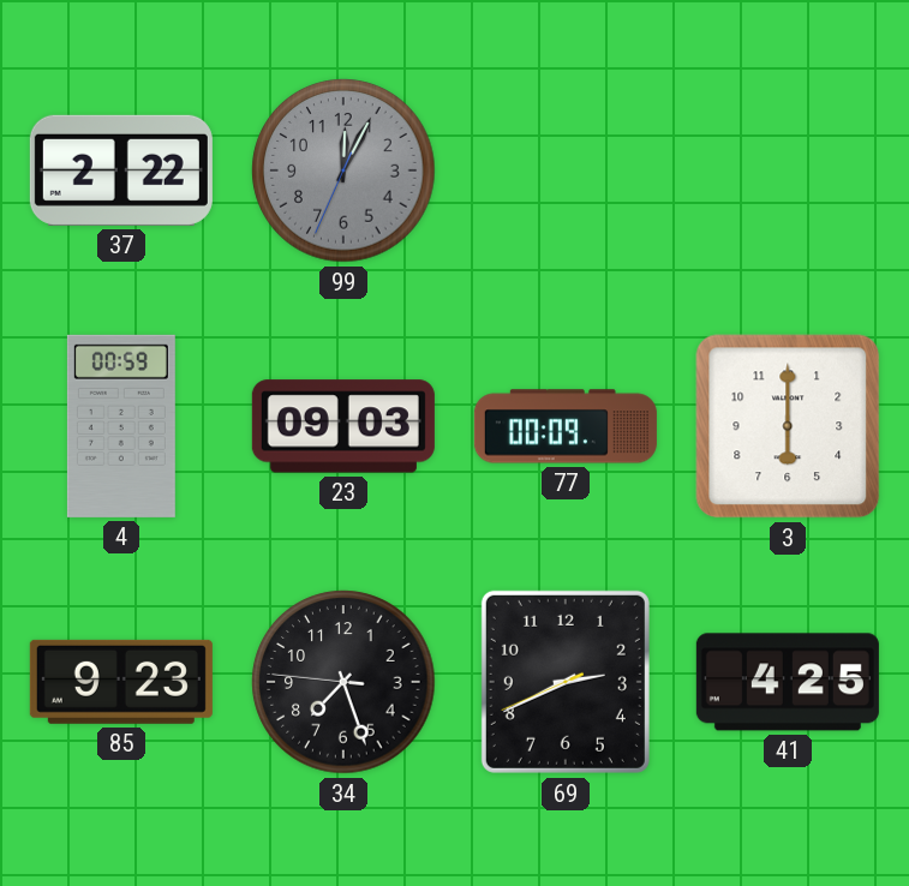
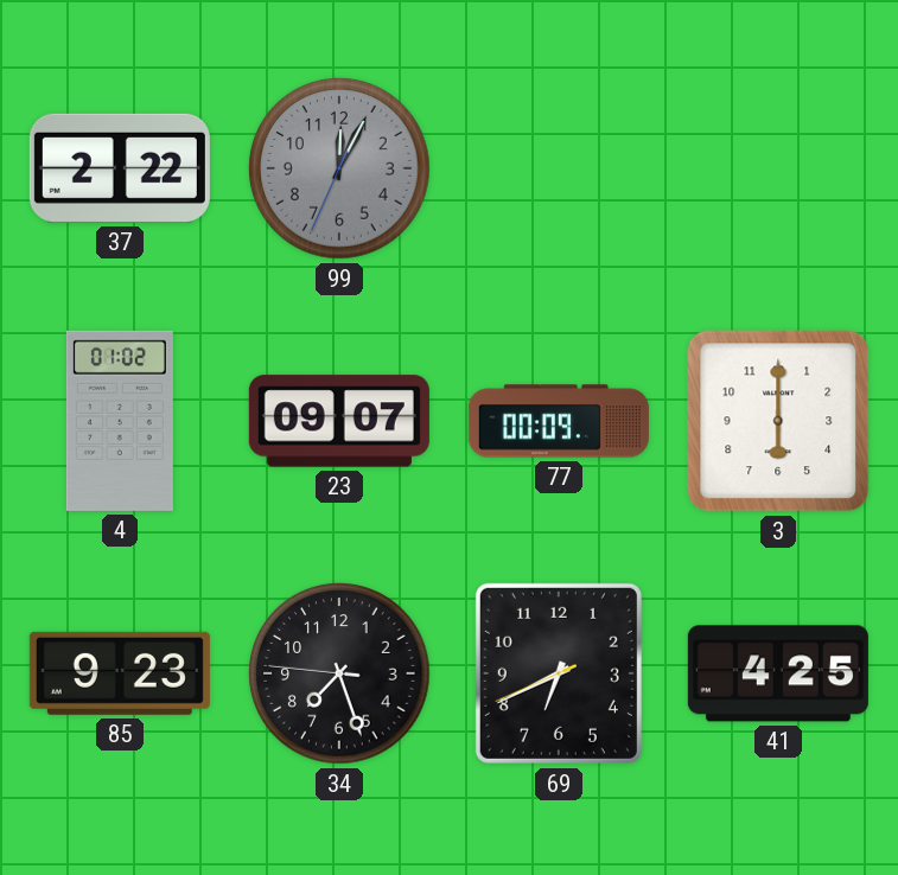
4: 00:59 -> 01:02
23: 09:03 -> 09:07
69: 2:40 -> 6:40
